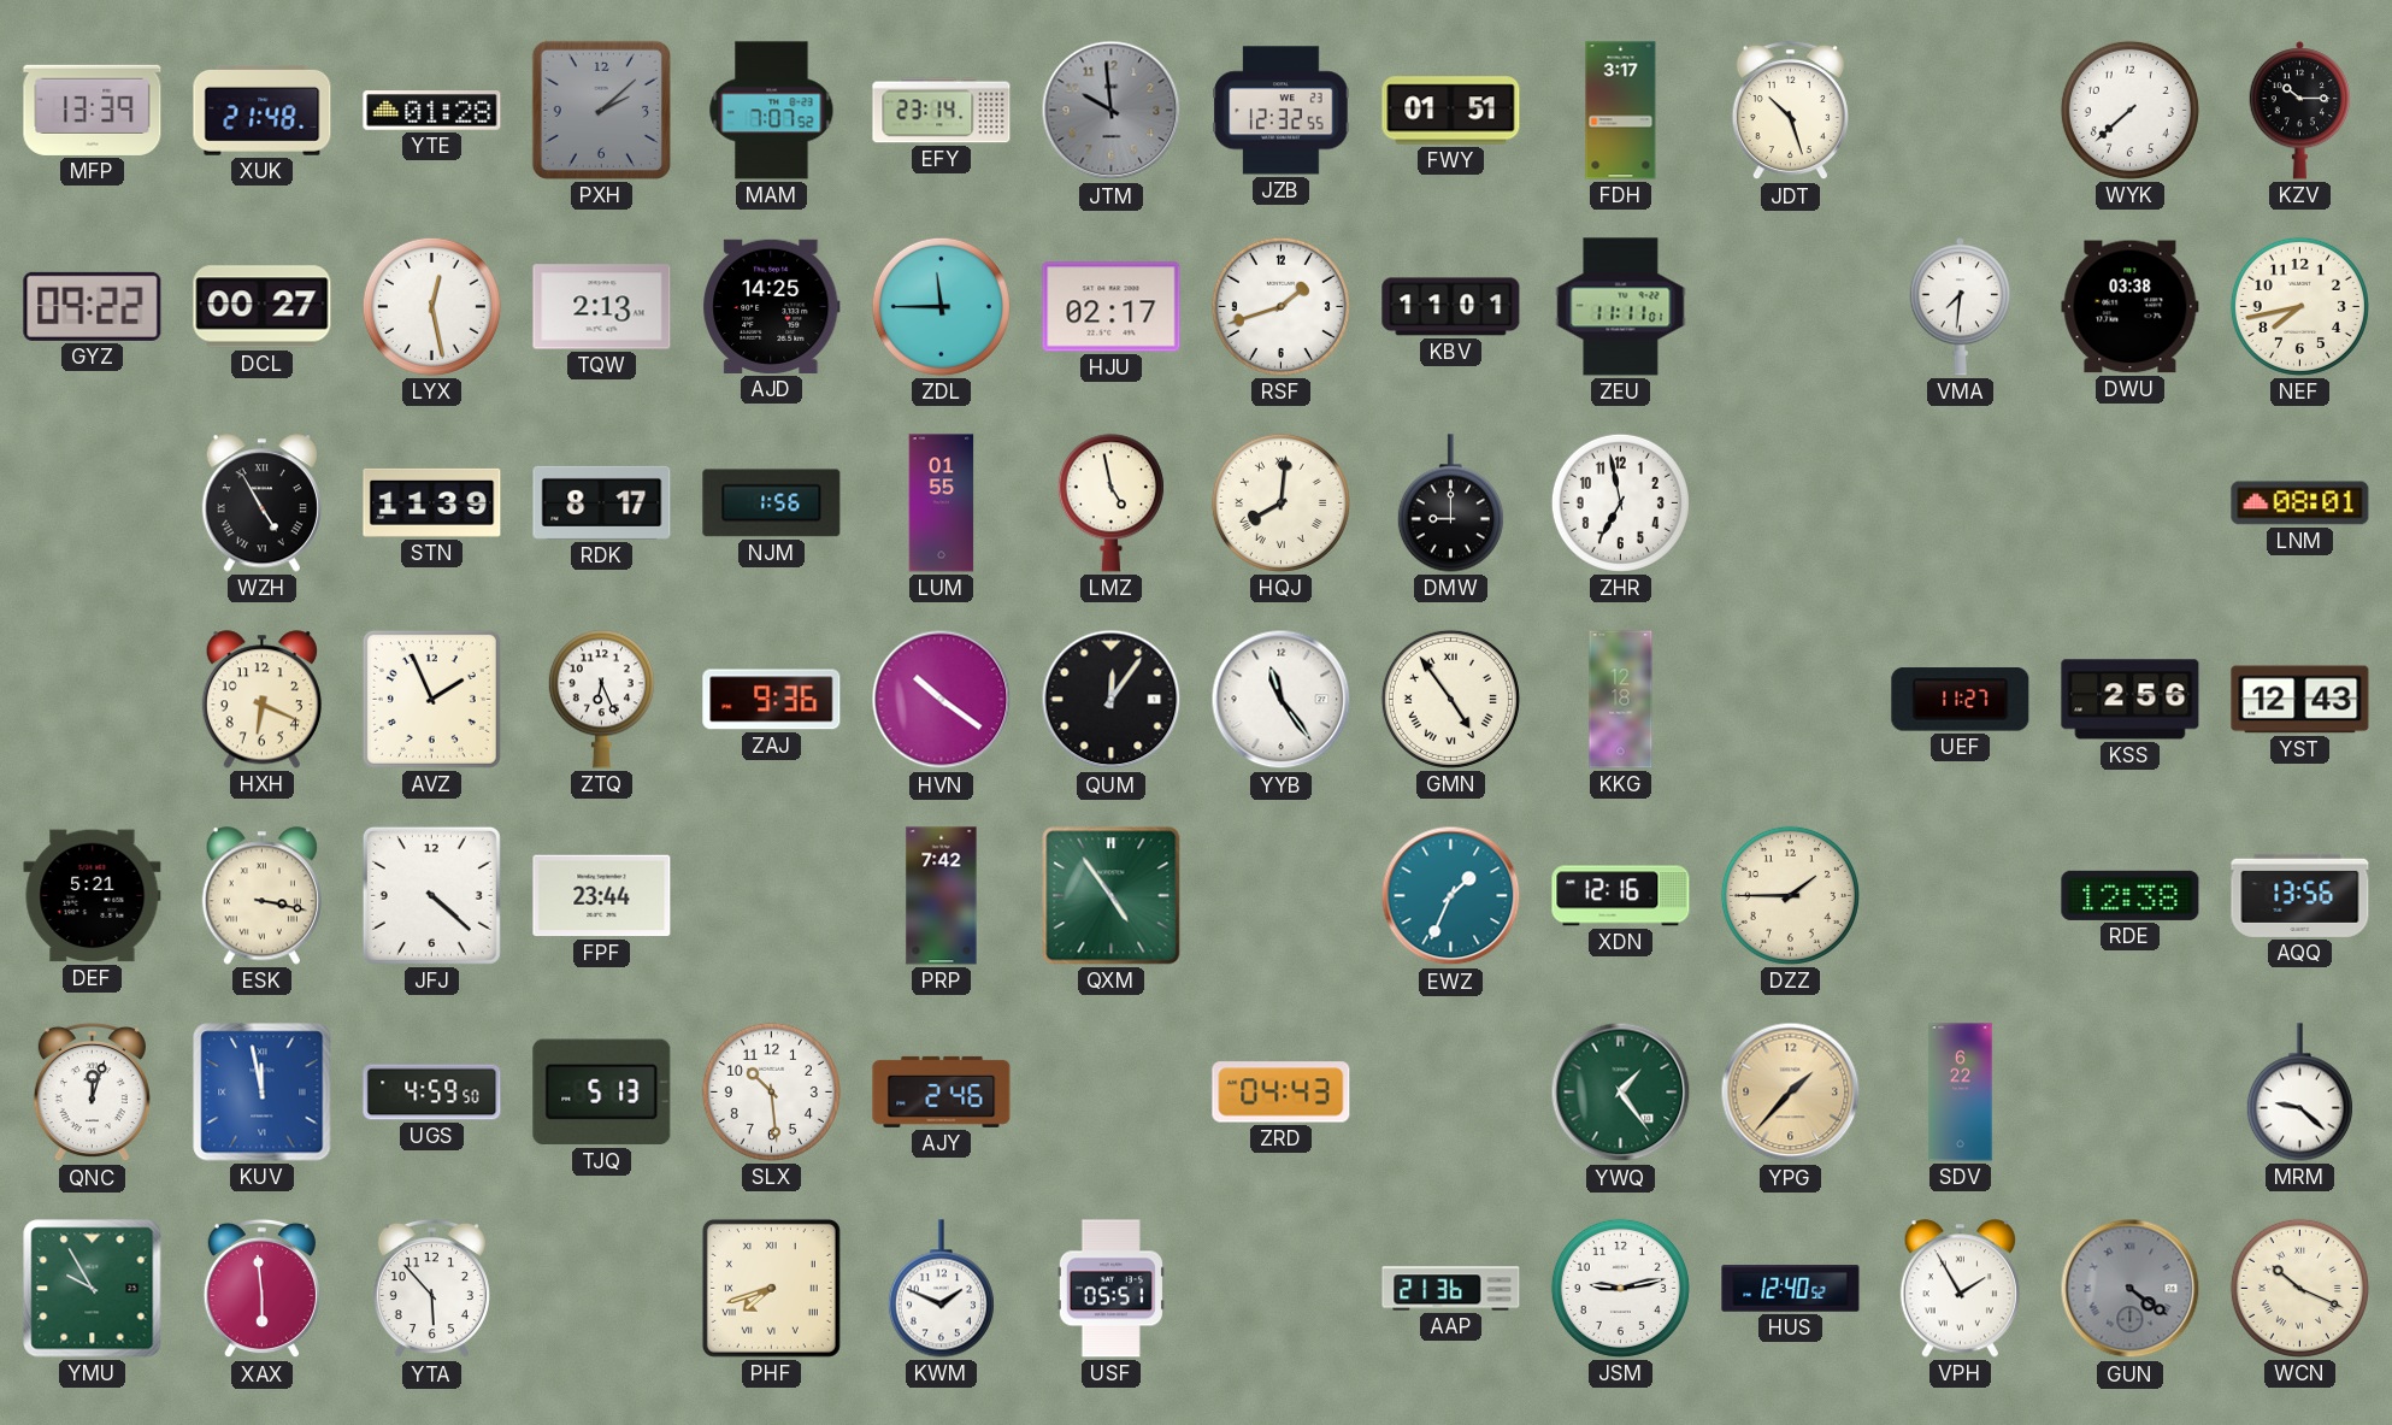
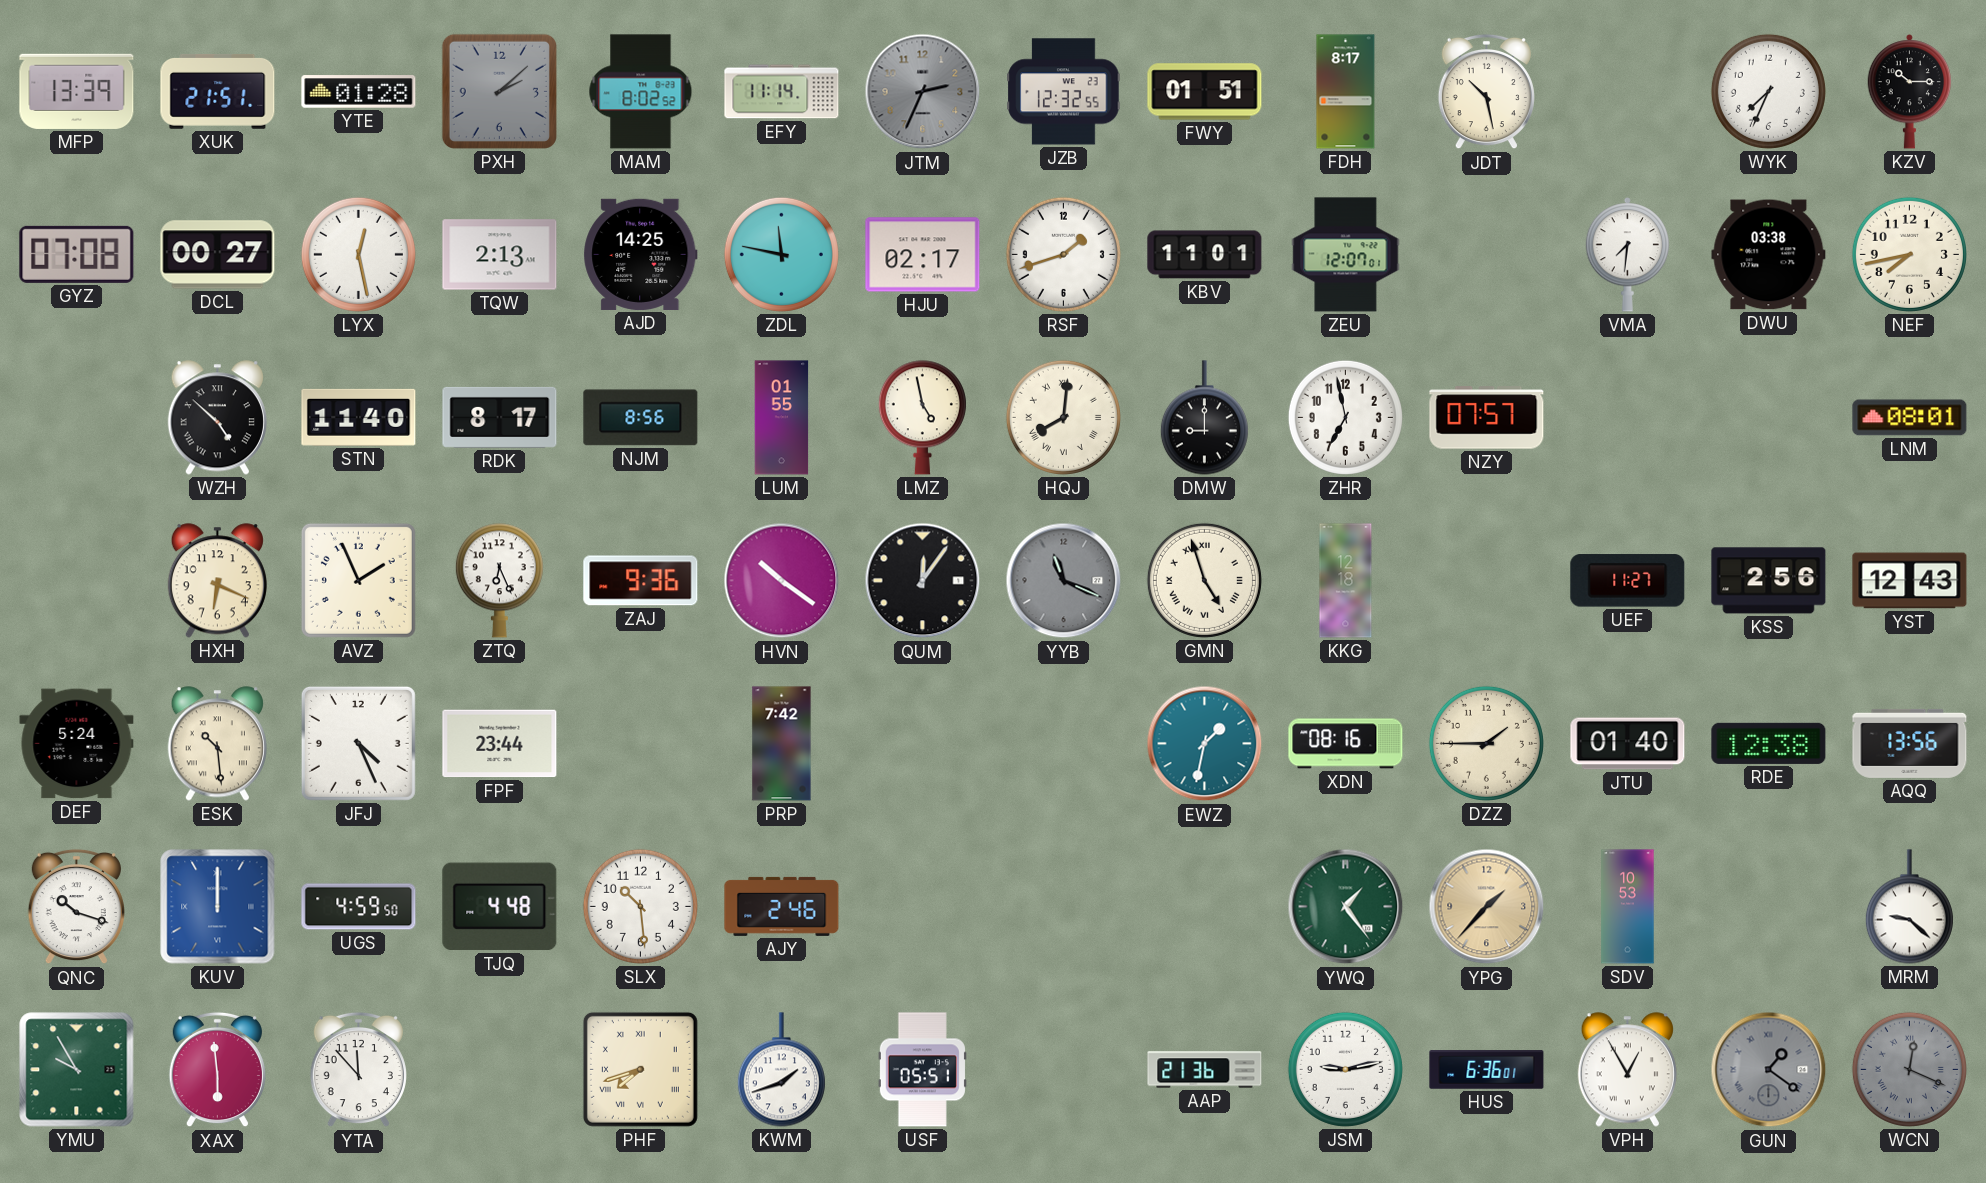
XUK: 21:48 -> 21:51
MAM: 7:07 -> 8:02
EFY: 23:14 -> 11:14
JTM: 9:59 -> 2:34
FDH: 3:17 -> 8:17
JDT: 10:27 -> 10:28
WYK: 7:38 -> 7:34
GYZ: 09:22 -> 07:08
ZDL: 11:45 -> 11:47
ZEU: 11:11 -> 12:07
WZH: 4:55 -> 4:52
STN: 11:39 -> 11:40
NJM: 1:56 -> 8:56
NZY: none -> 07:57
YYB: 11:24 -> 11:19
YYB dial: white -> grey
GMN: 4:54 -> 4:57
DEF: 5:21 -> 5:24
ESK: 3:17 -> 10:29
JFJ: 4:22 -> 4:26
QXM: 4:54 -> none
EWZ: 1:34 -> 1:32
XDN: 12:16 -> 08:16
JTU: none -> 01:40
QNC: 12:03 -> 10:18
KUV: 11:58 -> 12:00
TJQ: 5:13 -> 4:48
ZRD: 04:43 -> none
SDV: 6:22 -> 10:53
YTA: 5:53 -> 11:53
KWM: 1:49 -> 1:42
HUS: 12:40 -> 6:36
VPH: 1:55 -> 12:55
GUN: 4:21 -> 1:21
WCN: 10:19 -> 12:19
WCN dial: cream -> grey
